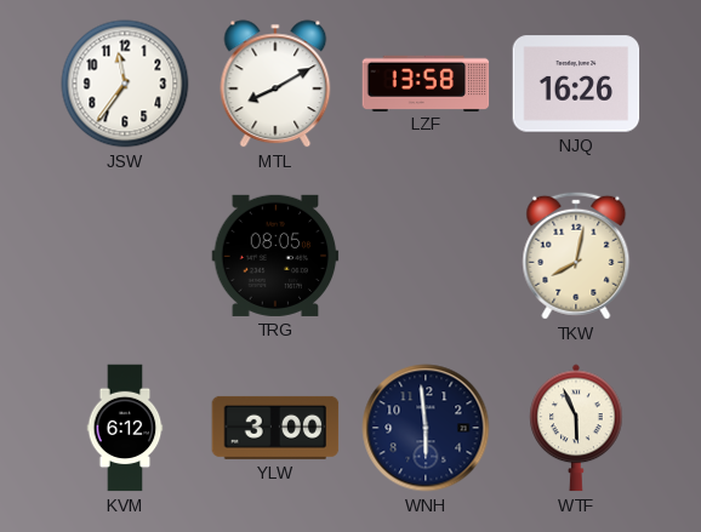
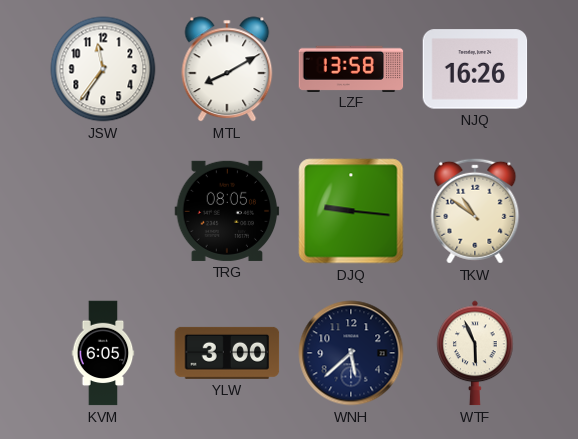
DJQ: none -> 9:16
TKW: 8:02 -> 10:51
KVM: 6:12 -> 6:05
WNH: 5:59 -> 5:38
